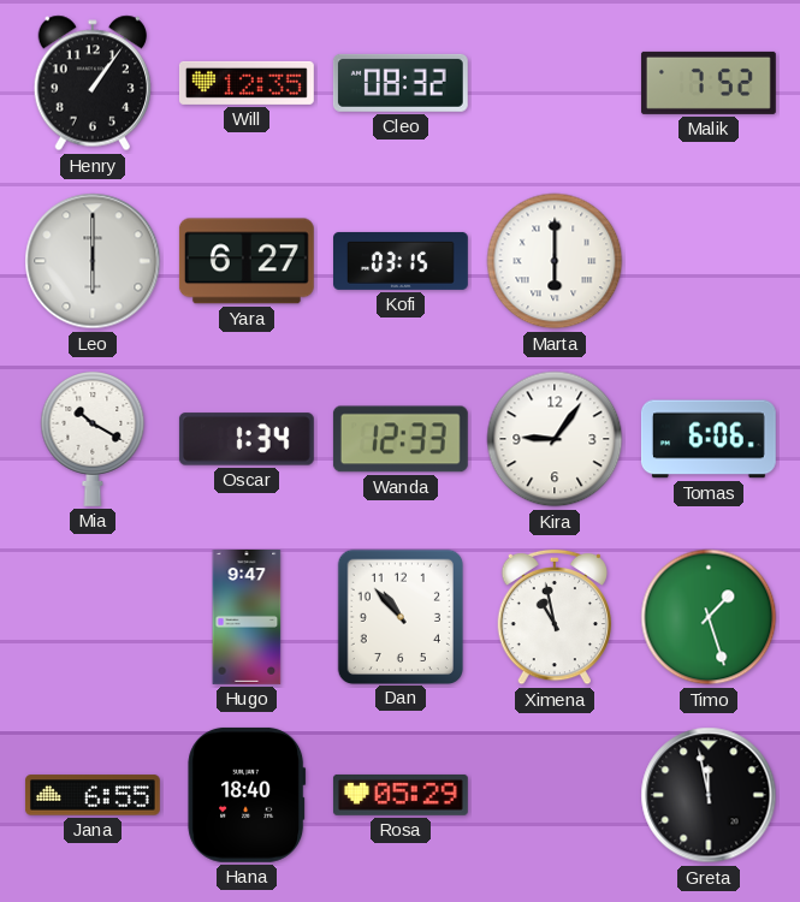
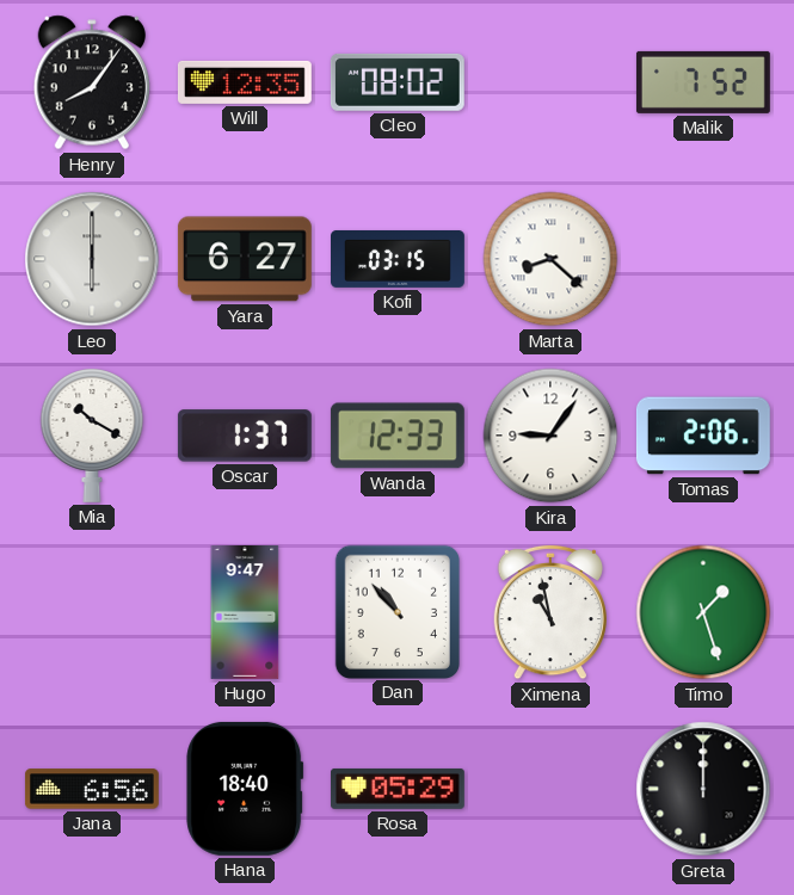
Henry: 1:06 -> 8:06
Cleo: 08:32 -> 08:02
Marta: 6:00 -> 8:22
Oscar: 1:34 -> 1:37
Tomas: 6:06 -> 2:06
Jana: 6:55 -> 6:56
Greta: 11:58 -> 12:00
